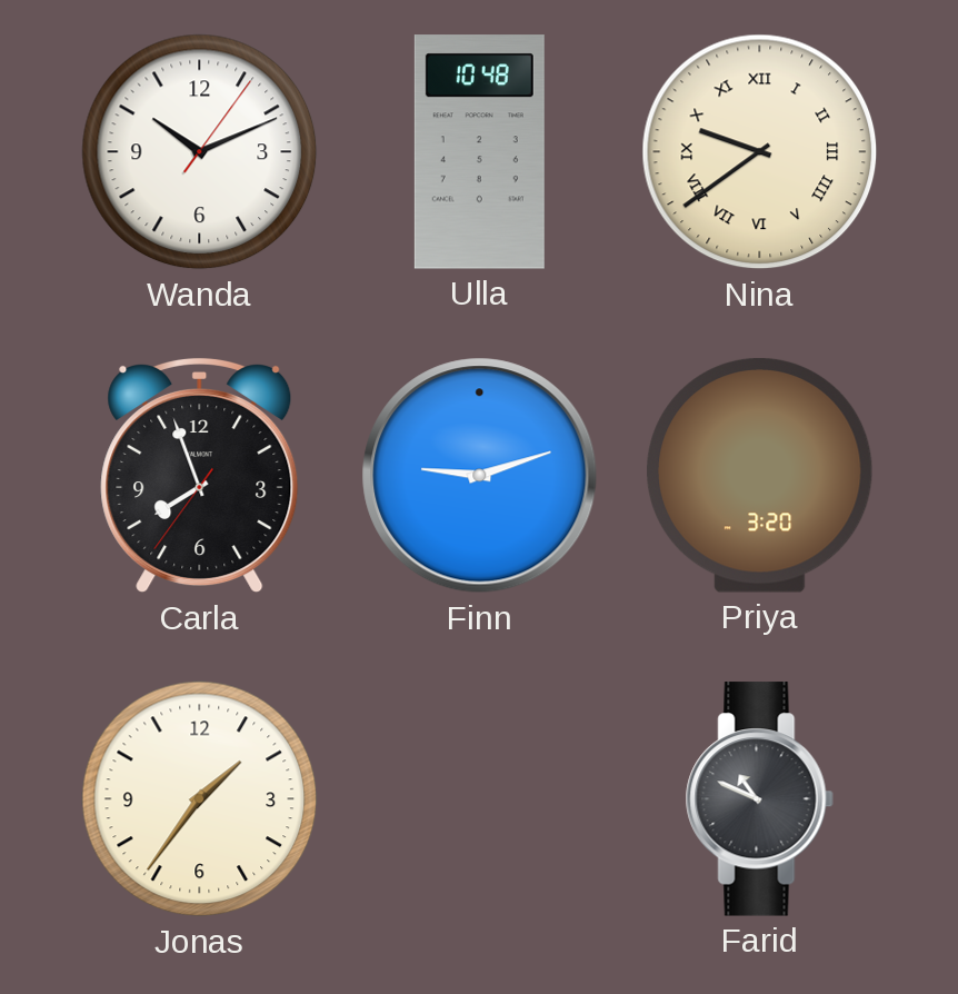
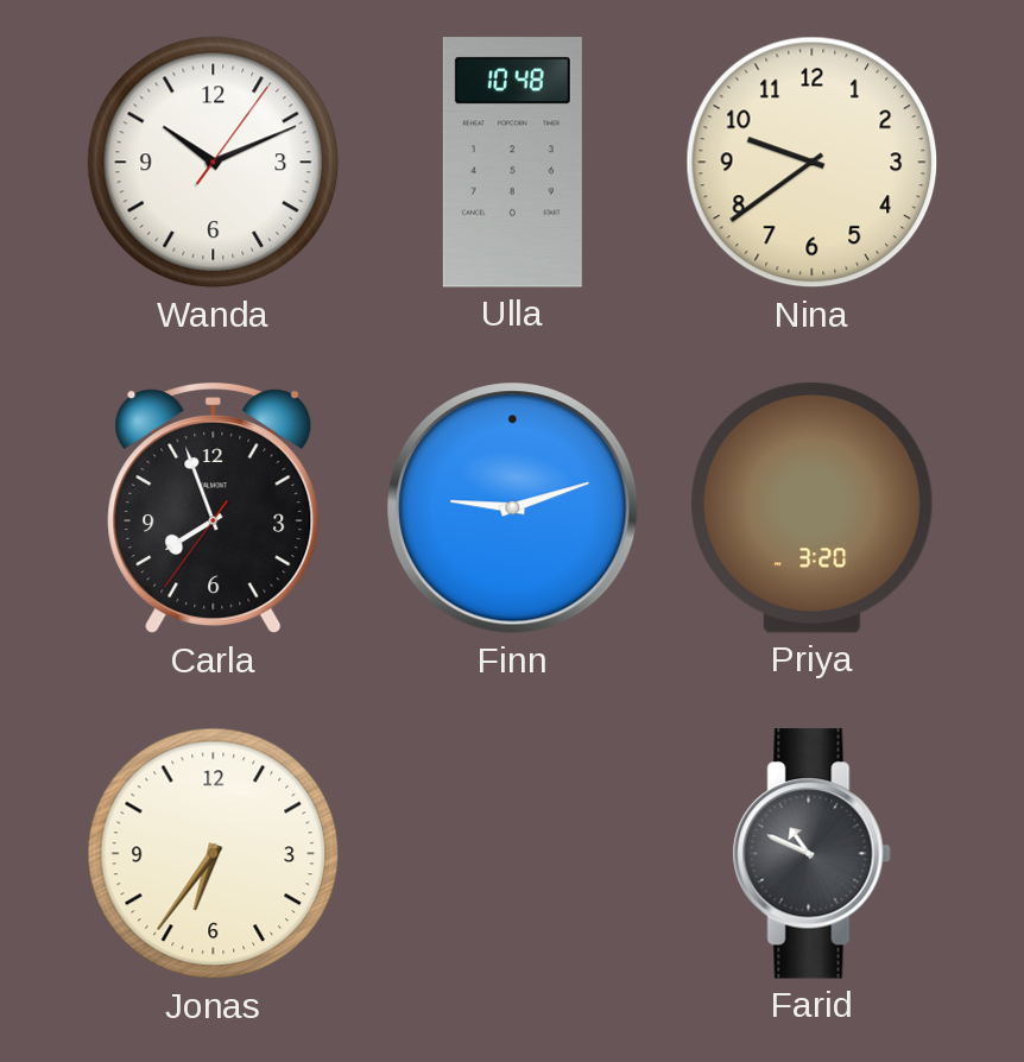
Nina numerals: Roman -> Arabic
Jonas: 1:36 -> 6:36
